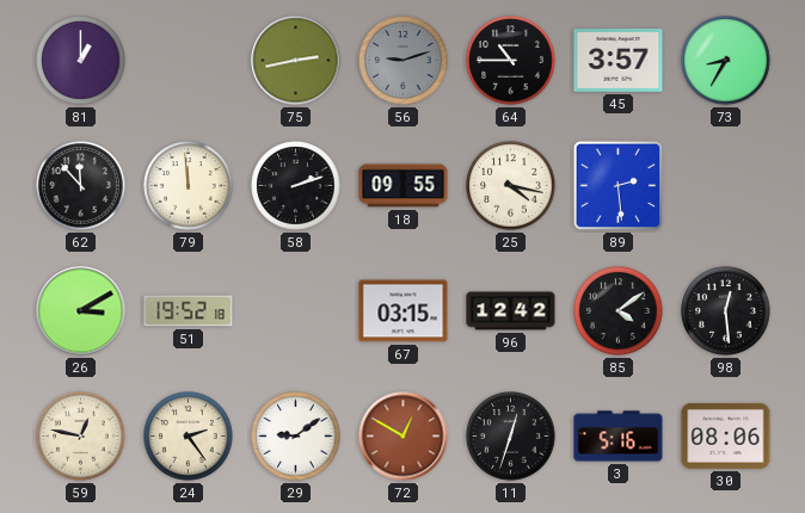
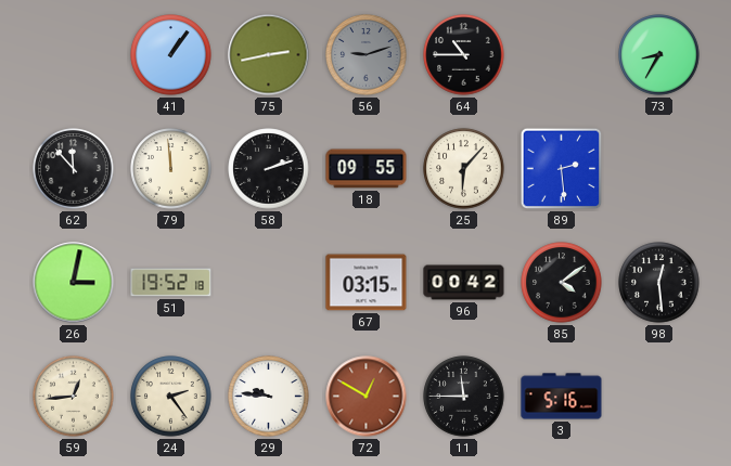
81: 1:00 -> none
41: none -> 1:06
45: 3:57 -> none
25: 4:17 -> 6:07
26: 3:10 -> 3:02
96: 12:42 -> 00:42
59: 12:47 -> 12:44
29: 9:09 -> 9:46
11: 12:33 -> 11:45
30: 08:06 -> none
